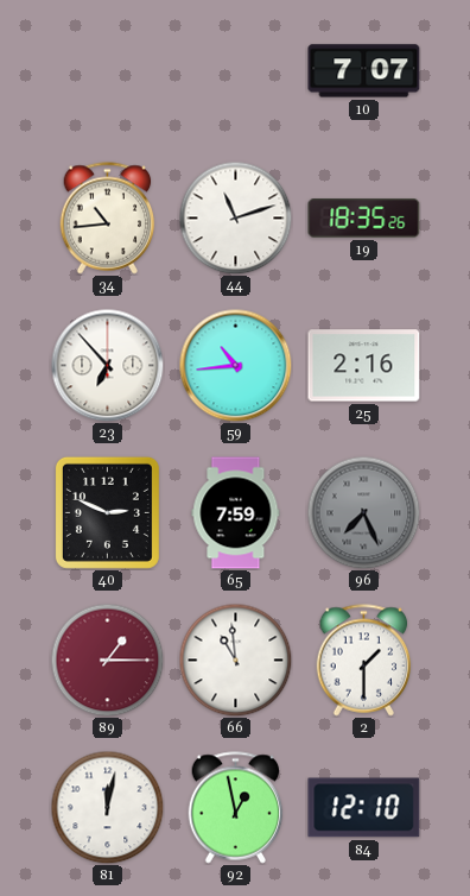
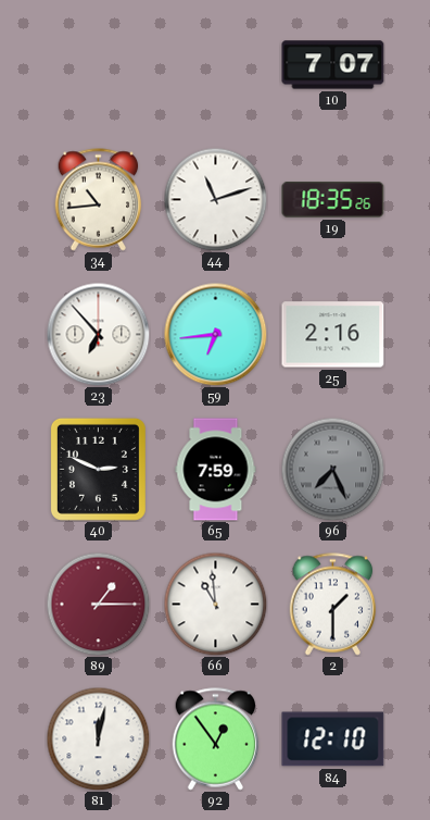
59: 10:44 -> 6:44
92: 12:58 -> 12:54
